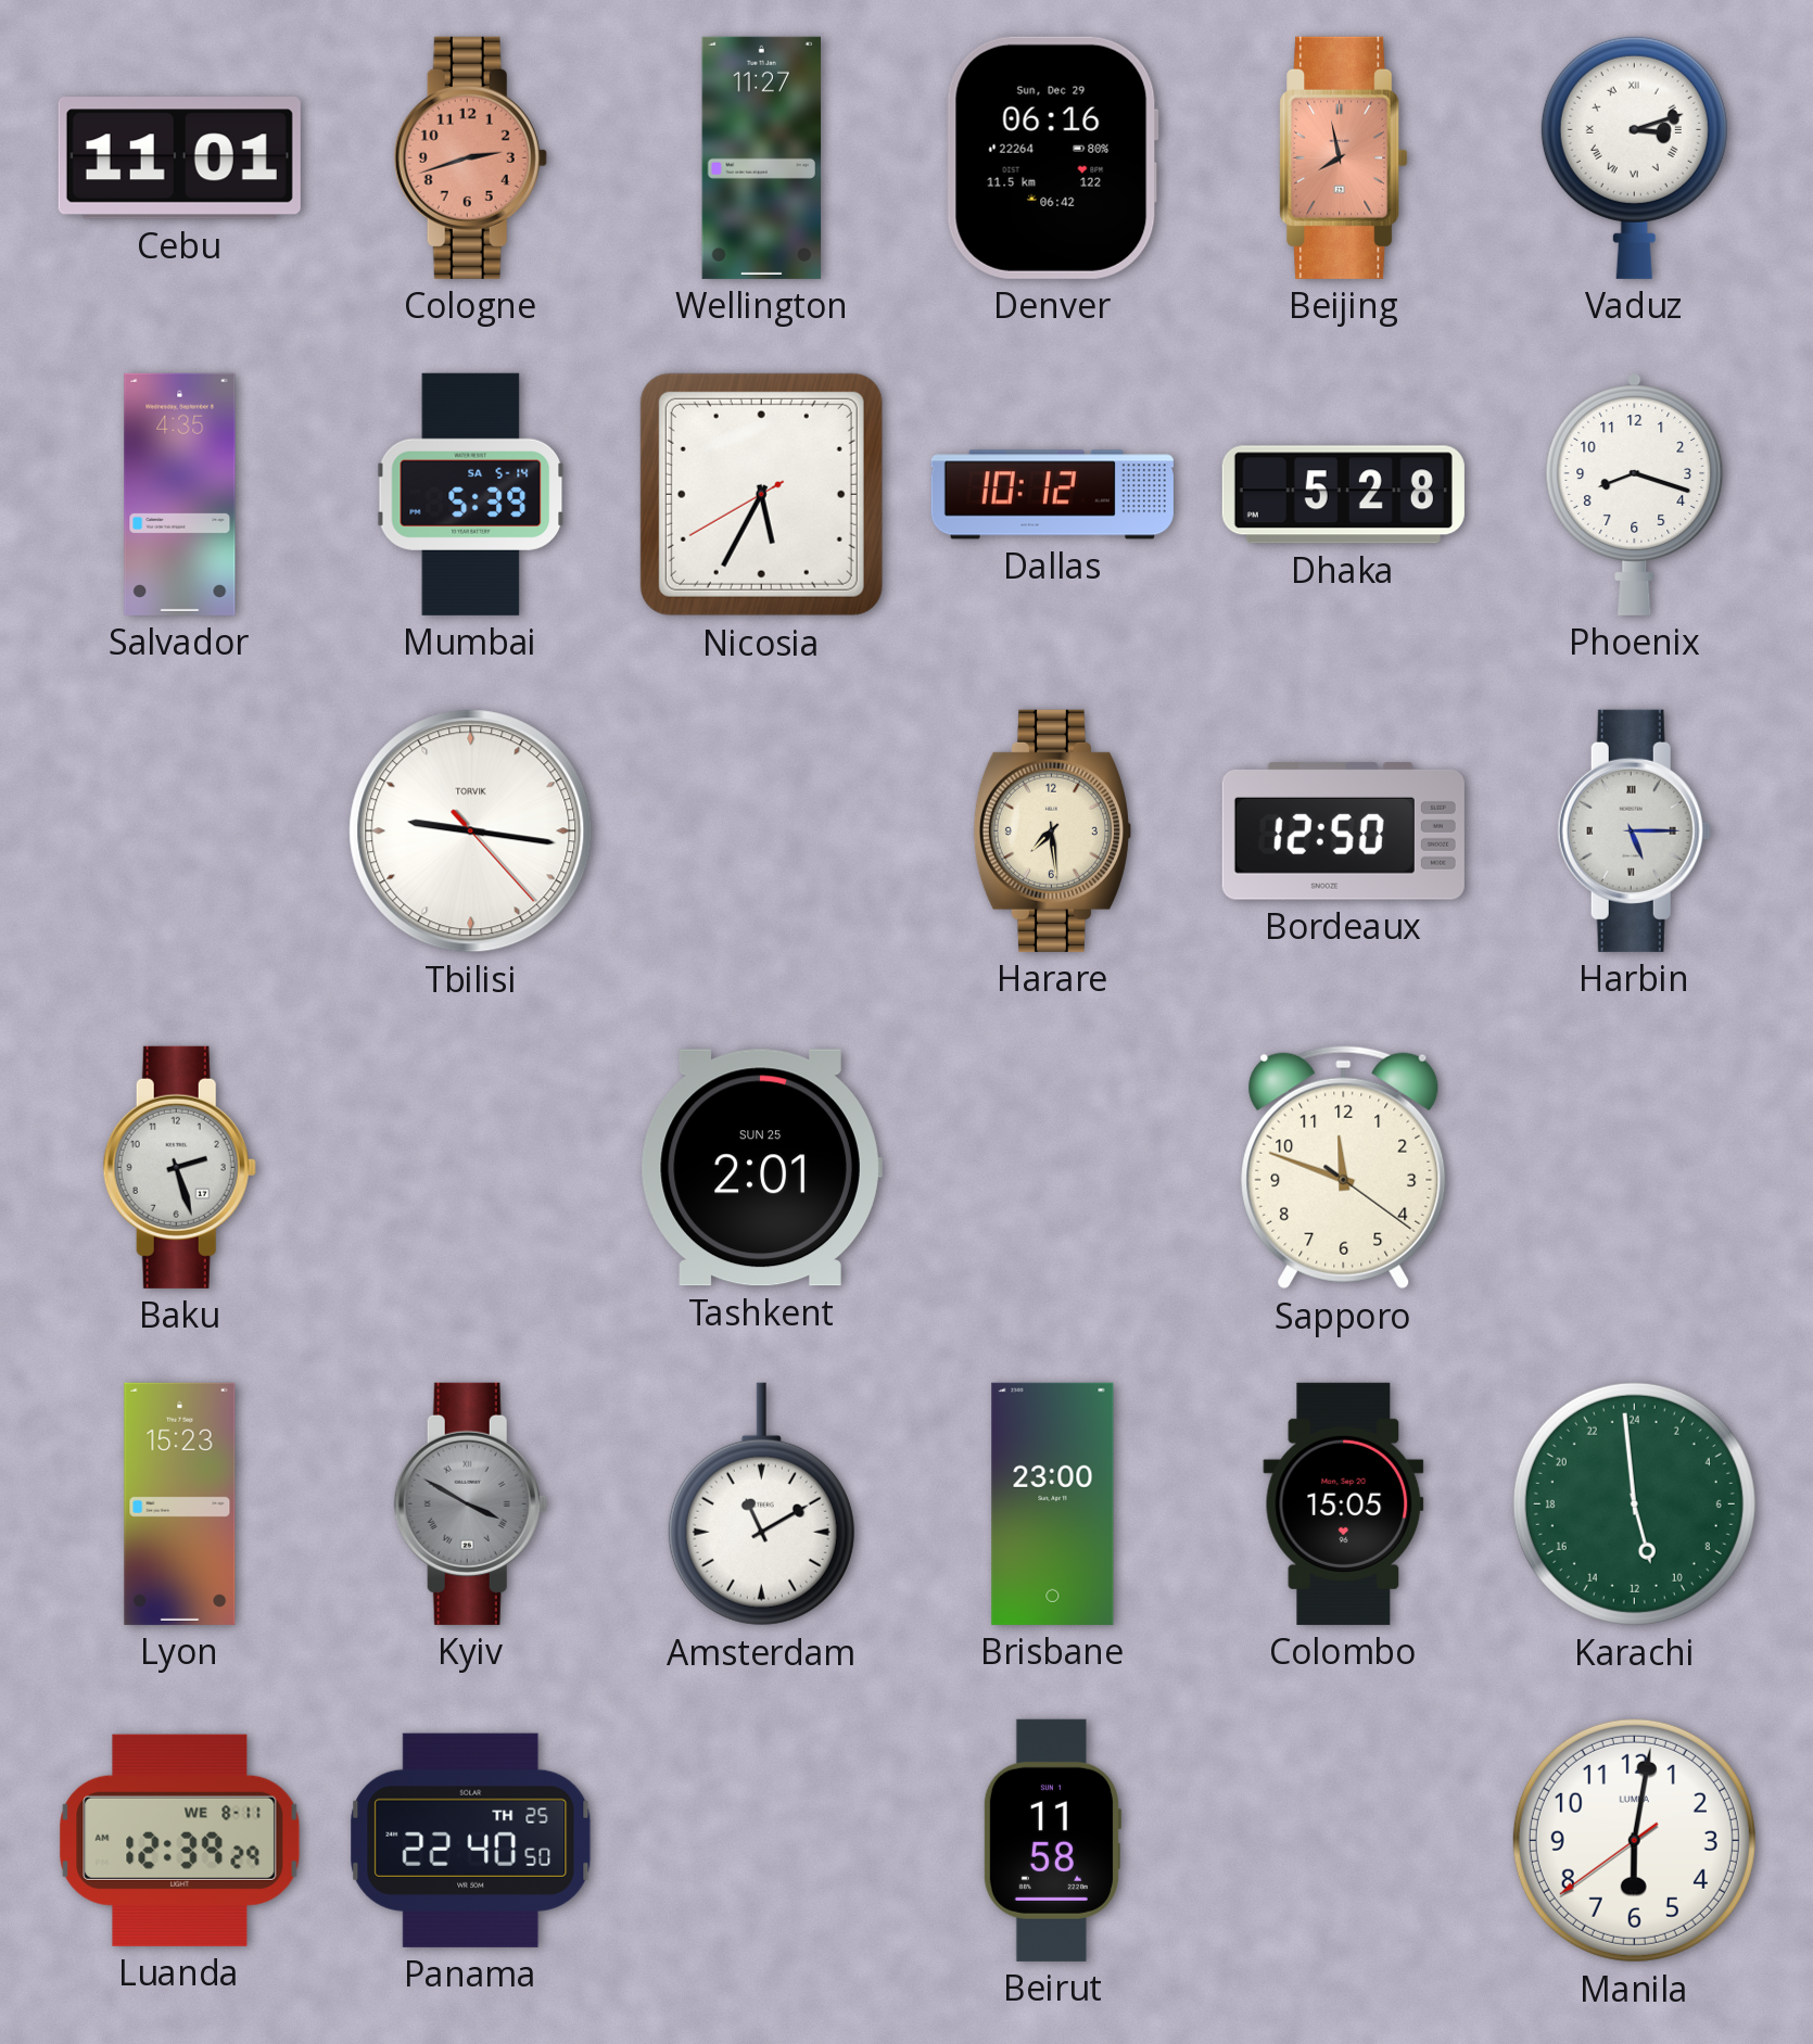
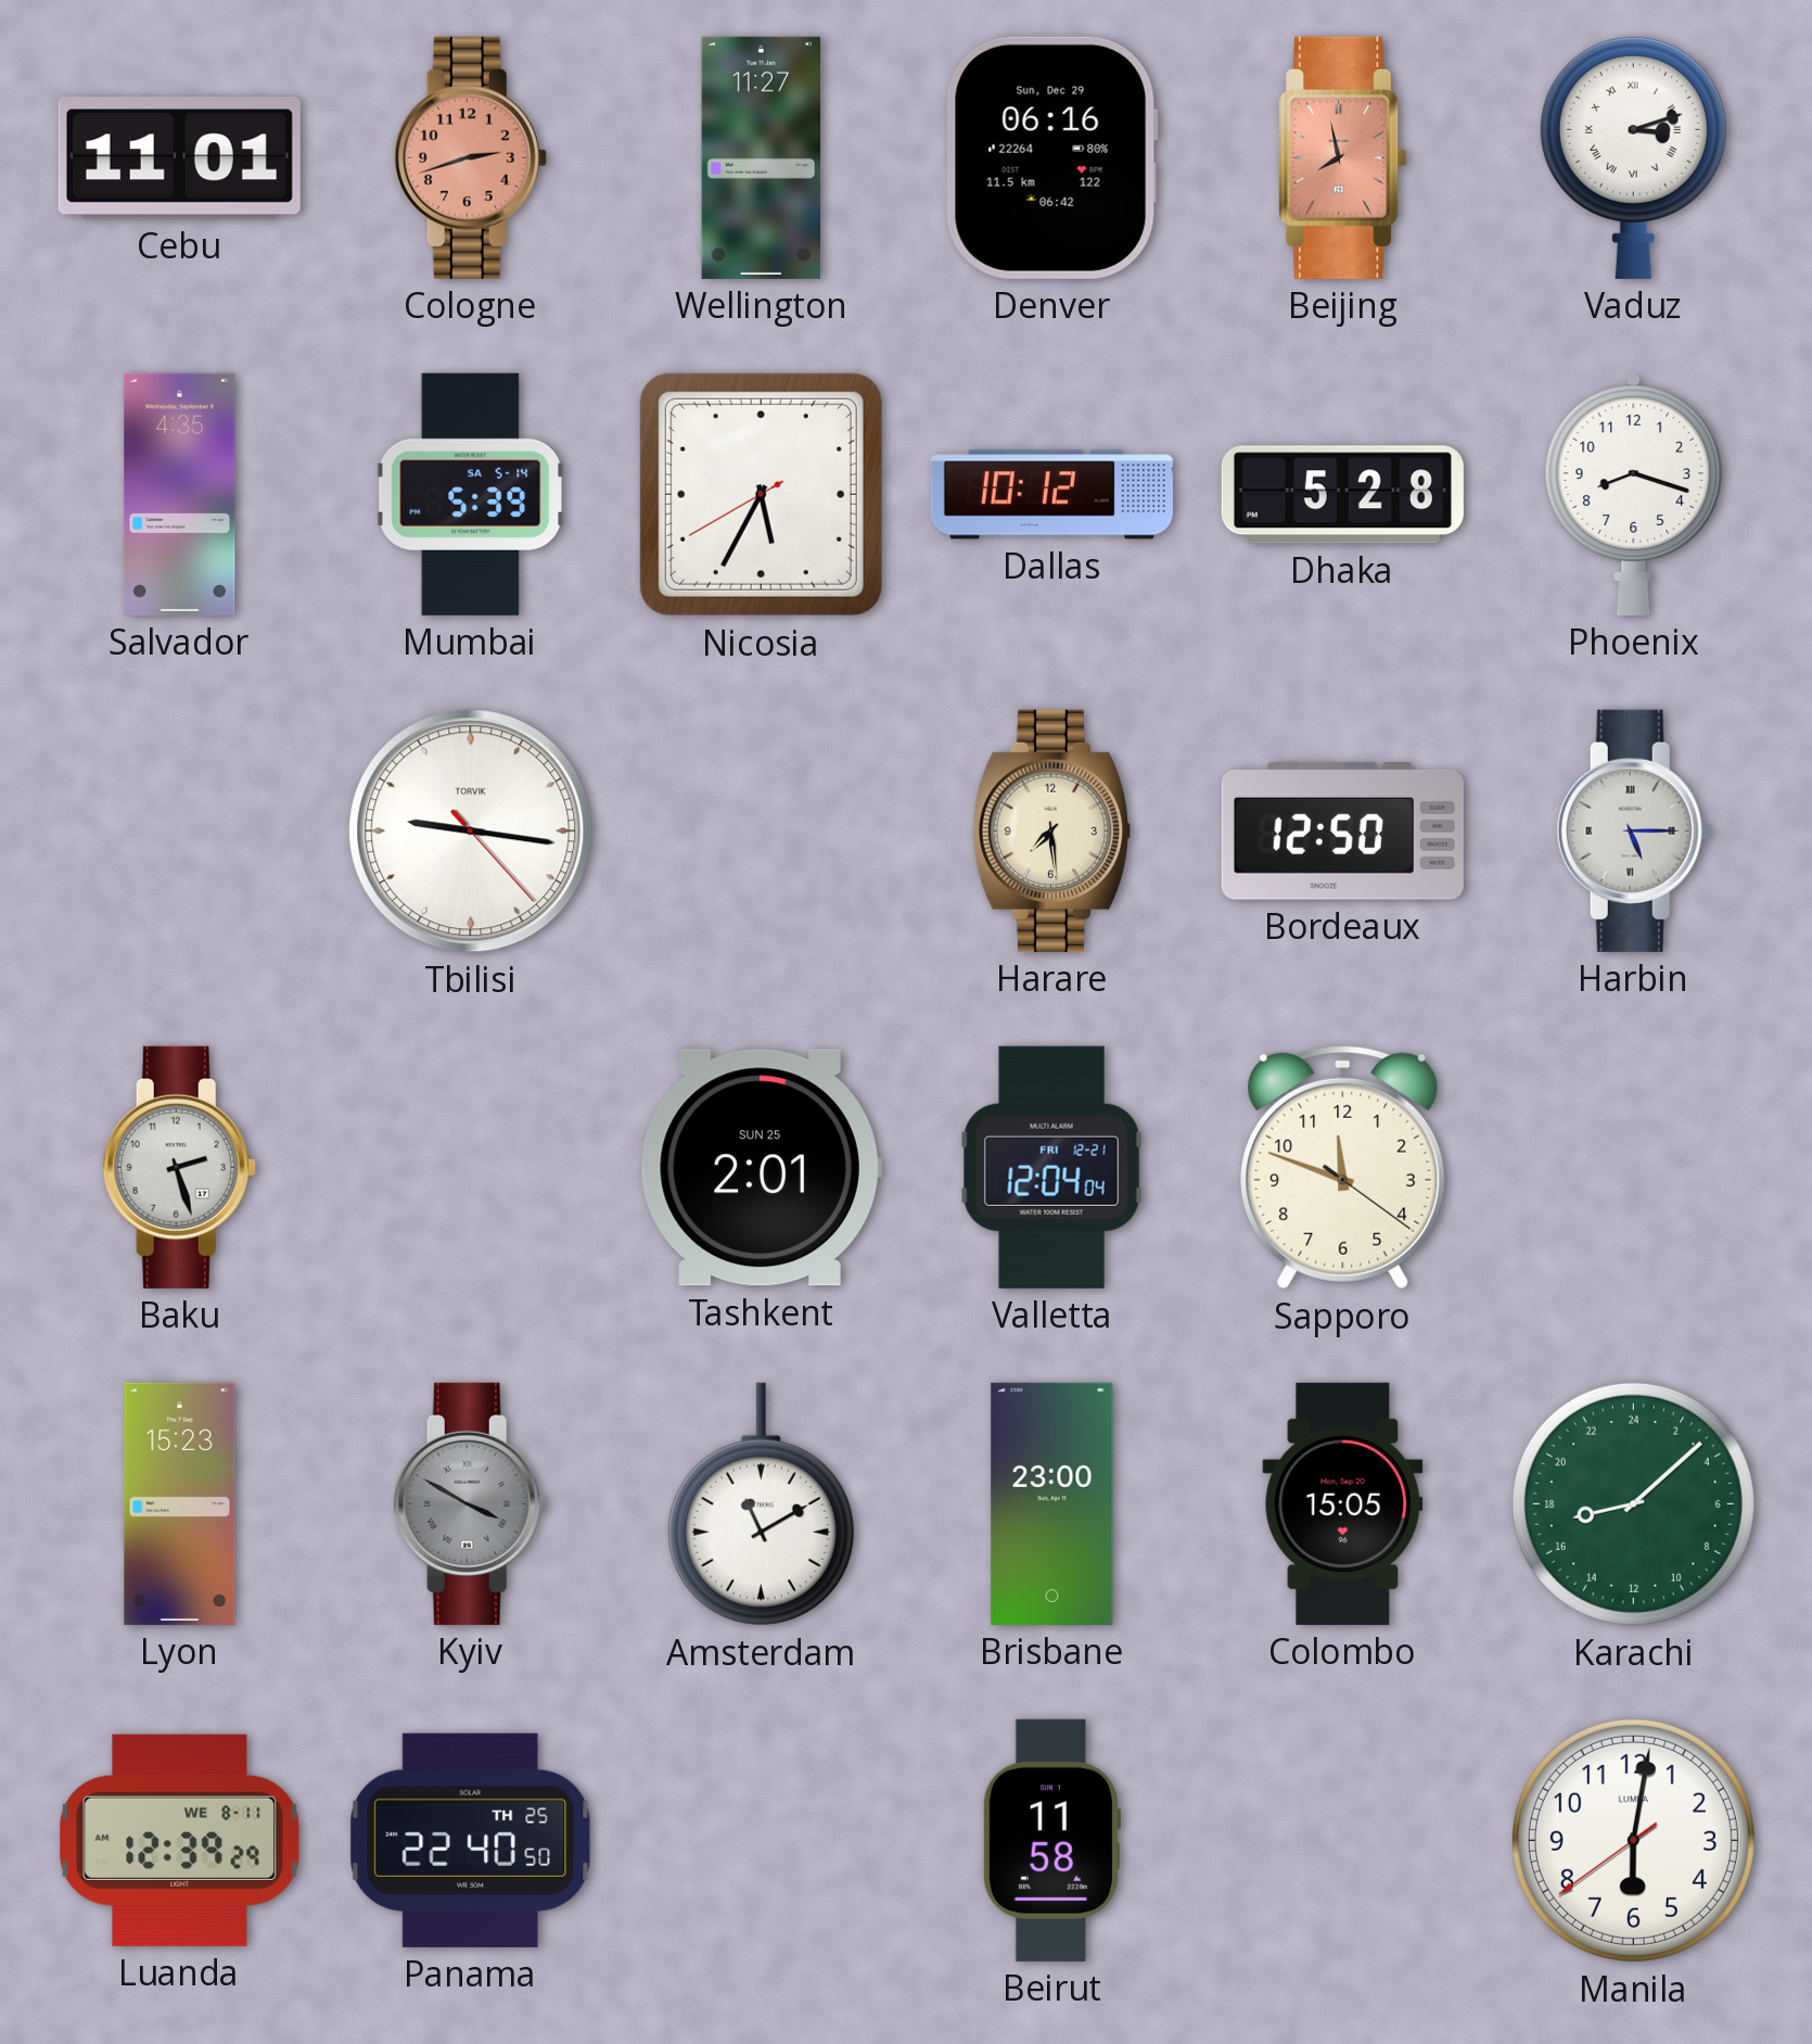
Valletta: none -> 12:04
Karachi: 10:59 -> 17:08
